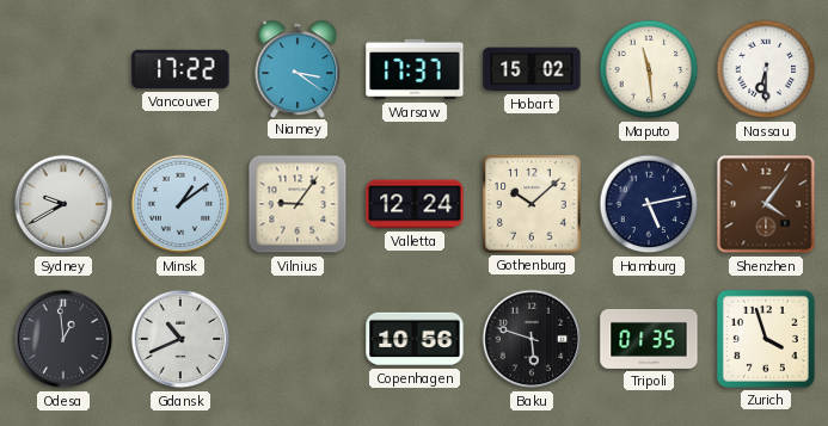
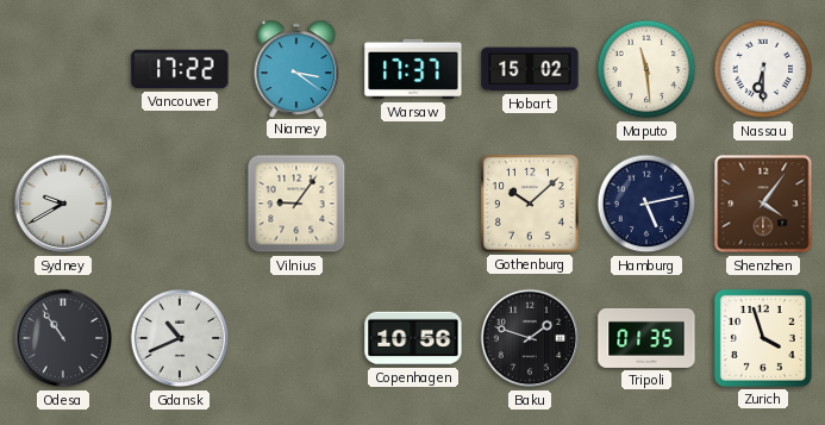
Minsk: 1:09 -> none
Valletta: 12:24 -> none
Odesa: 12:59 -> 10:54
Baku: 5:48 -> 1:48
